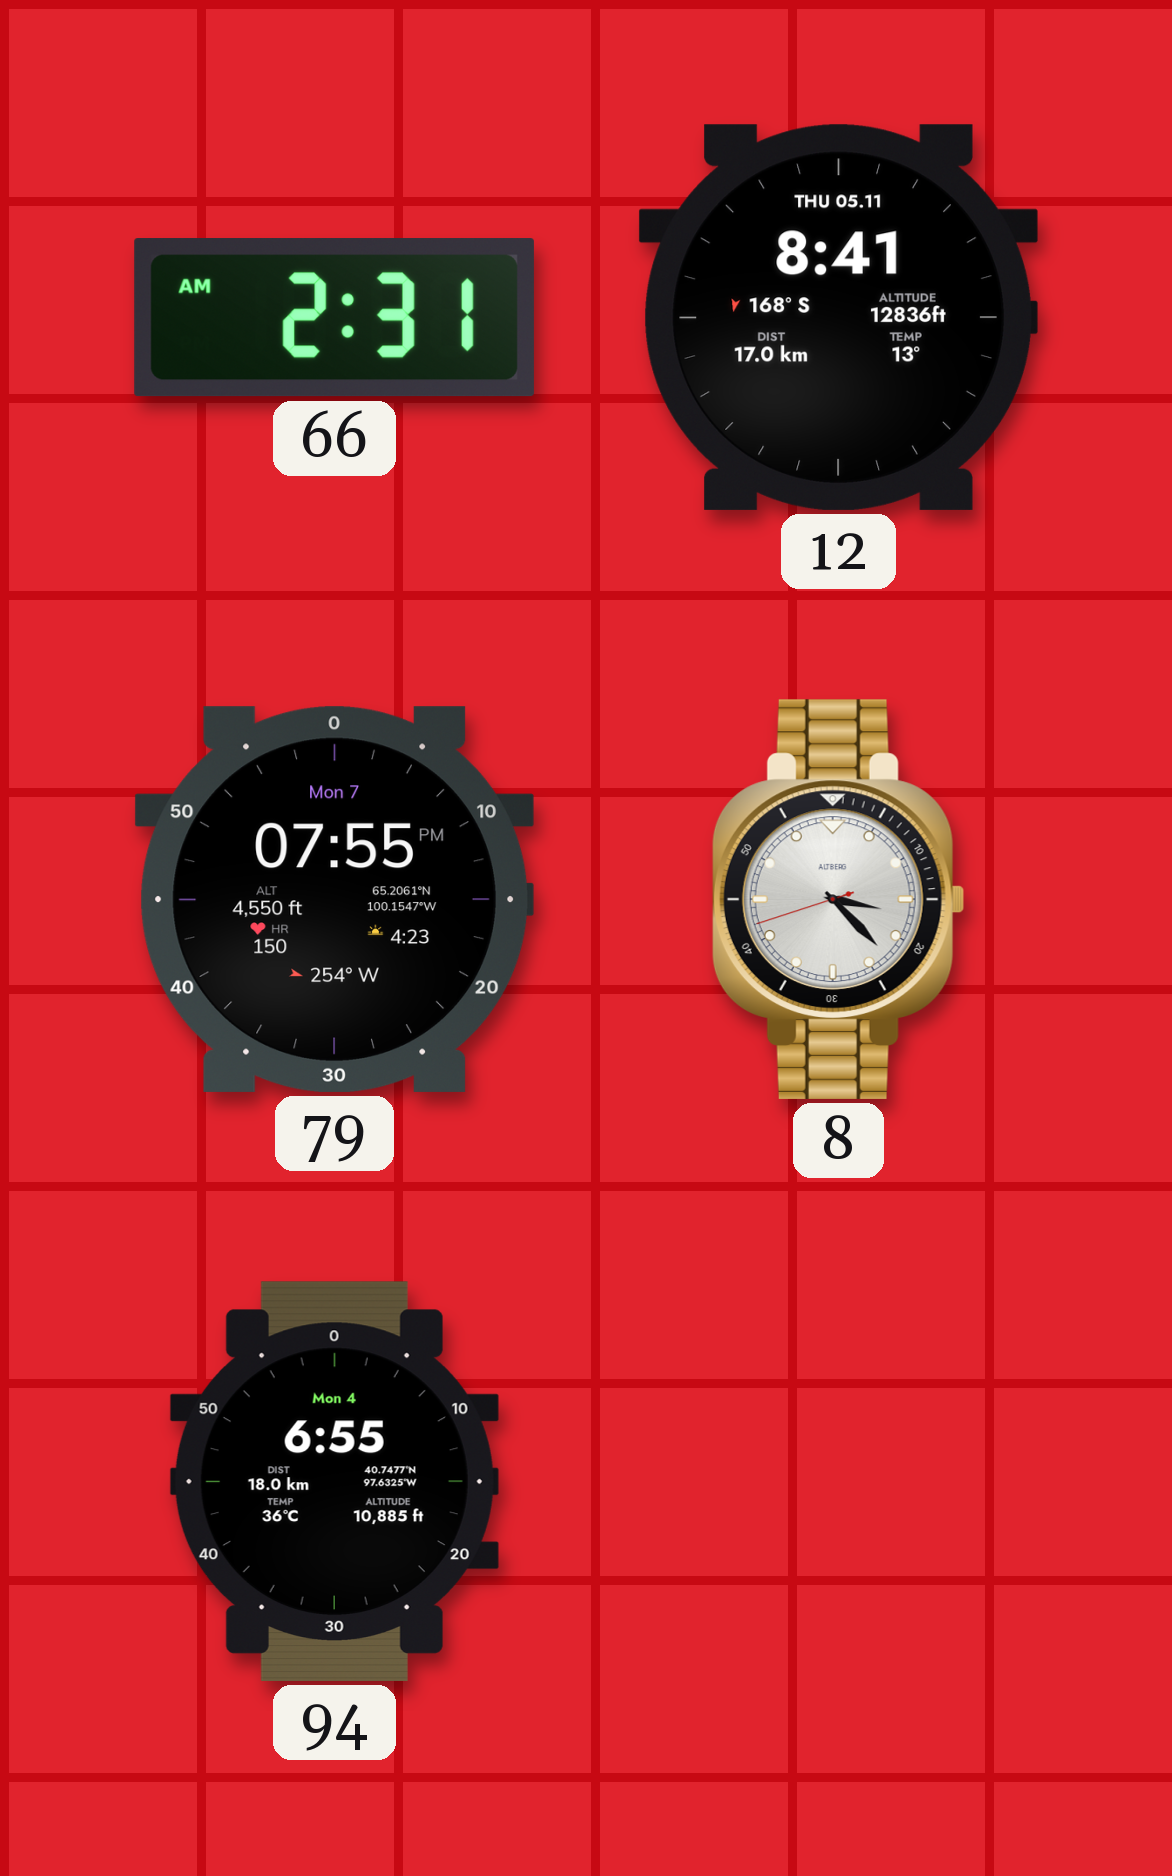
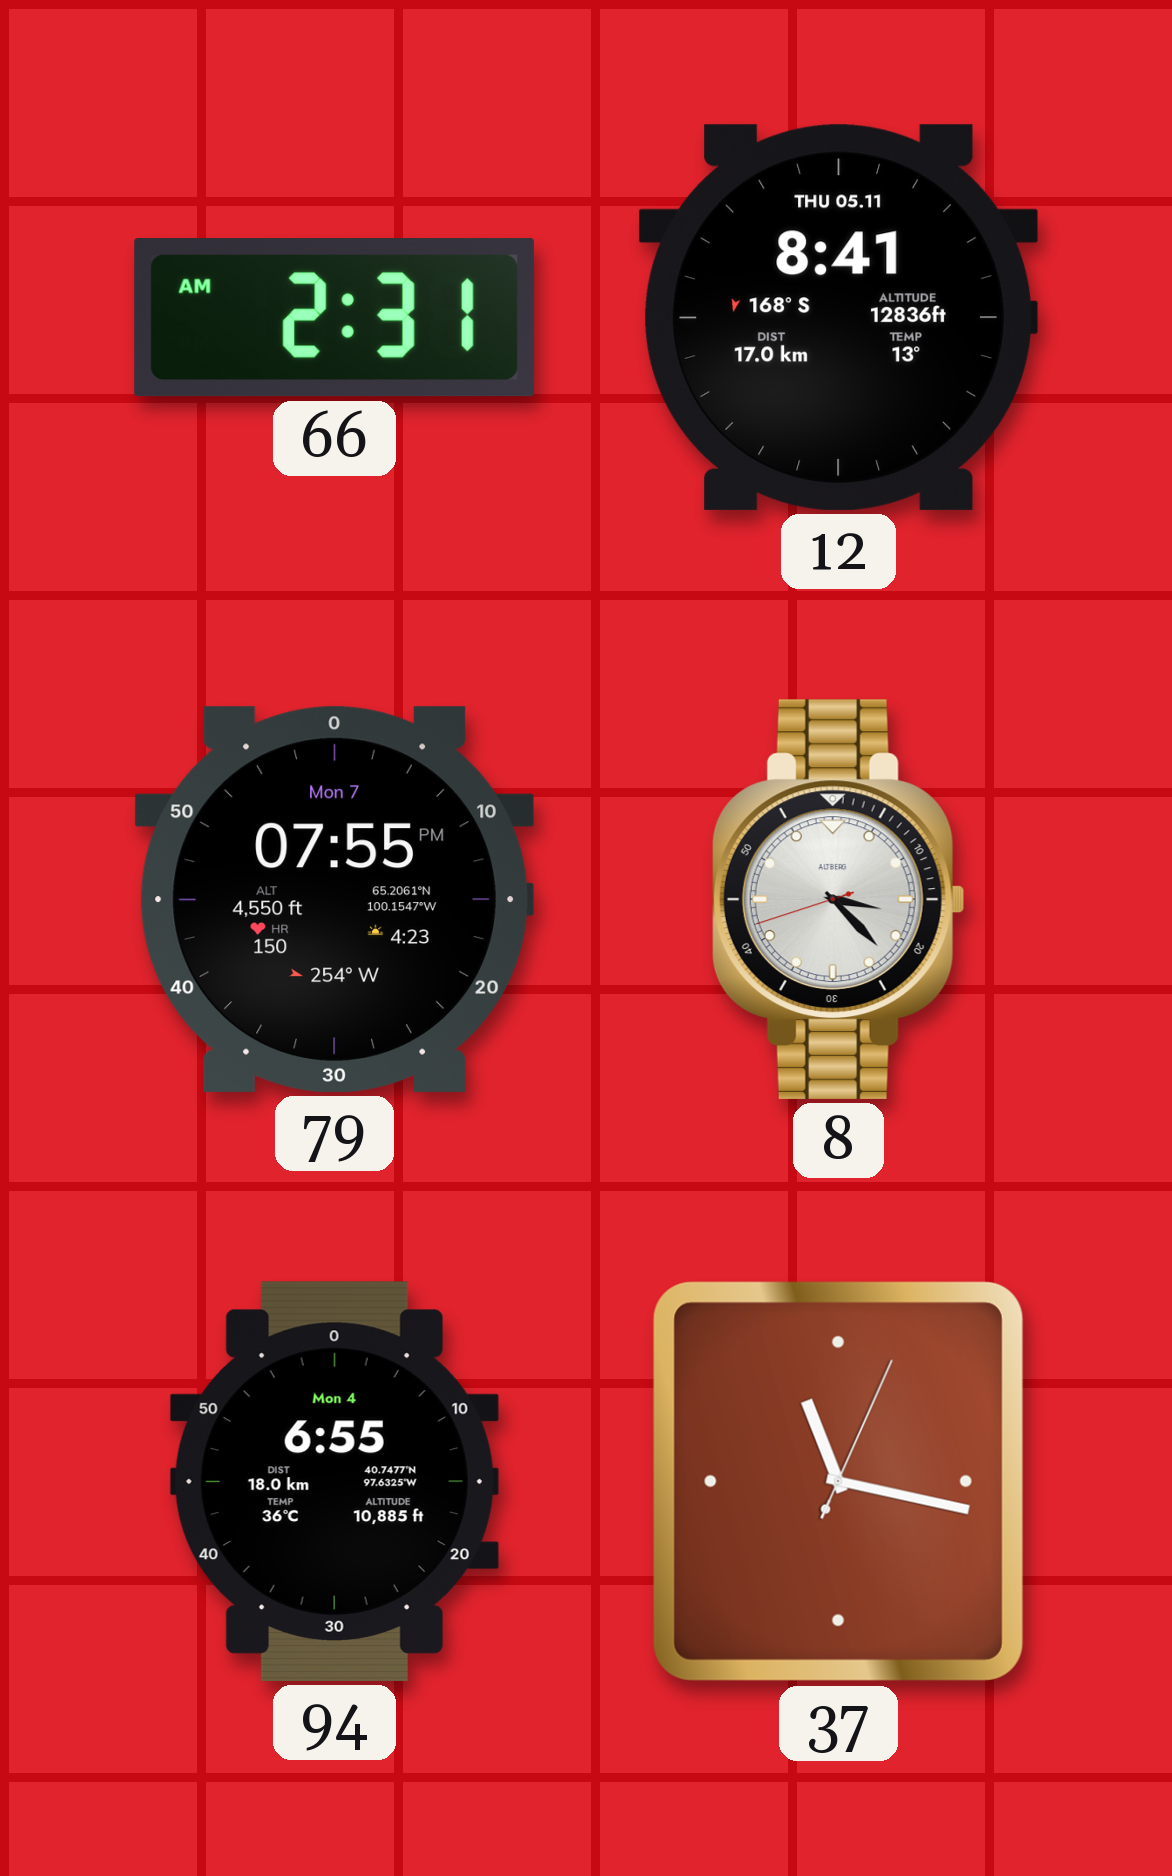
37: none -> 11:17
